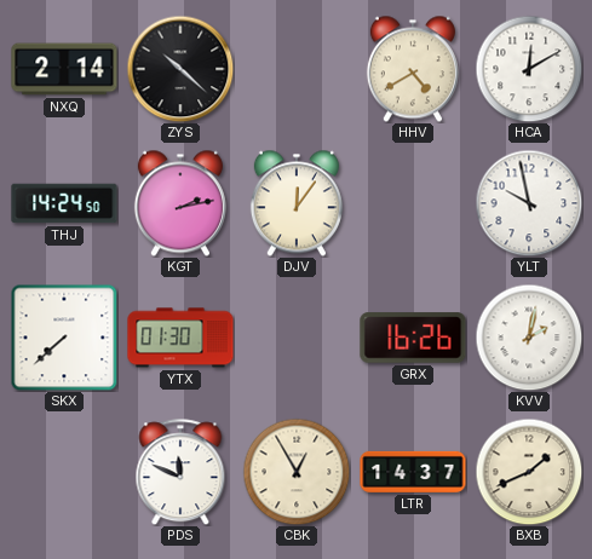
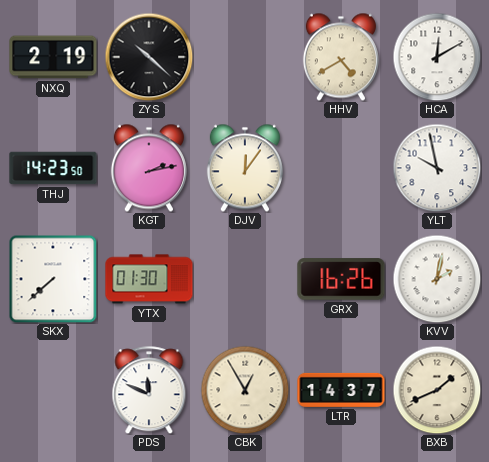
NXQ: 2:14 -> 2:19
THJ: 14:24 -> 14:23
